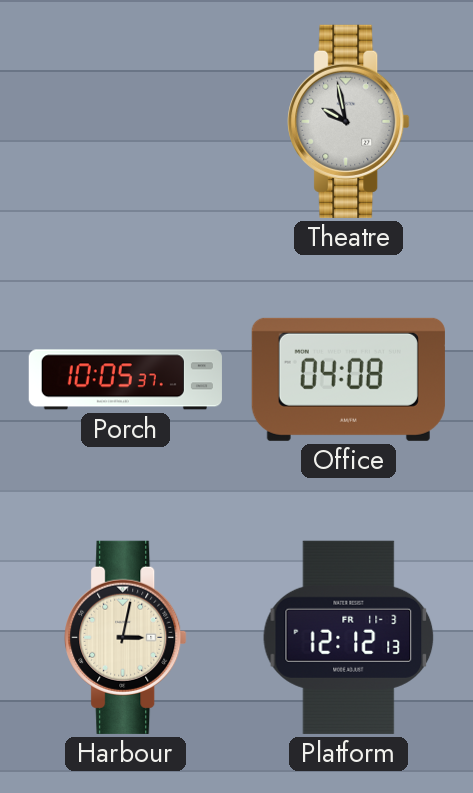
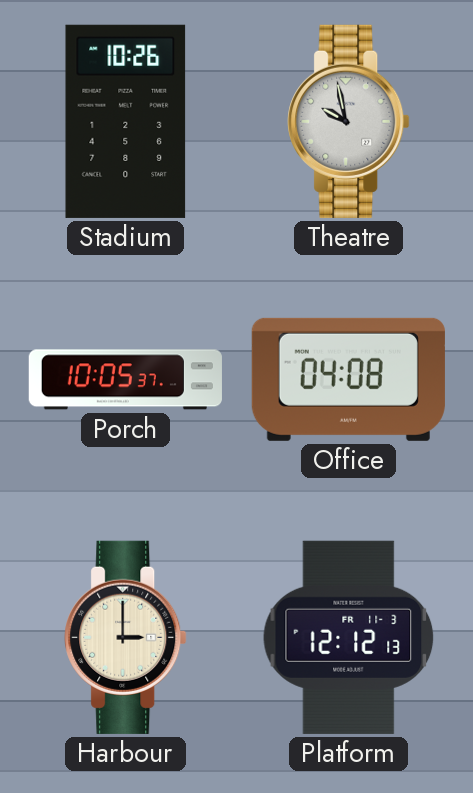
Stadium: none -> 10:26
Harbour: 3:02 -> 3:00
